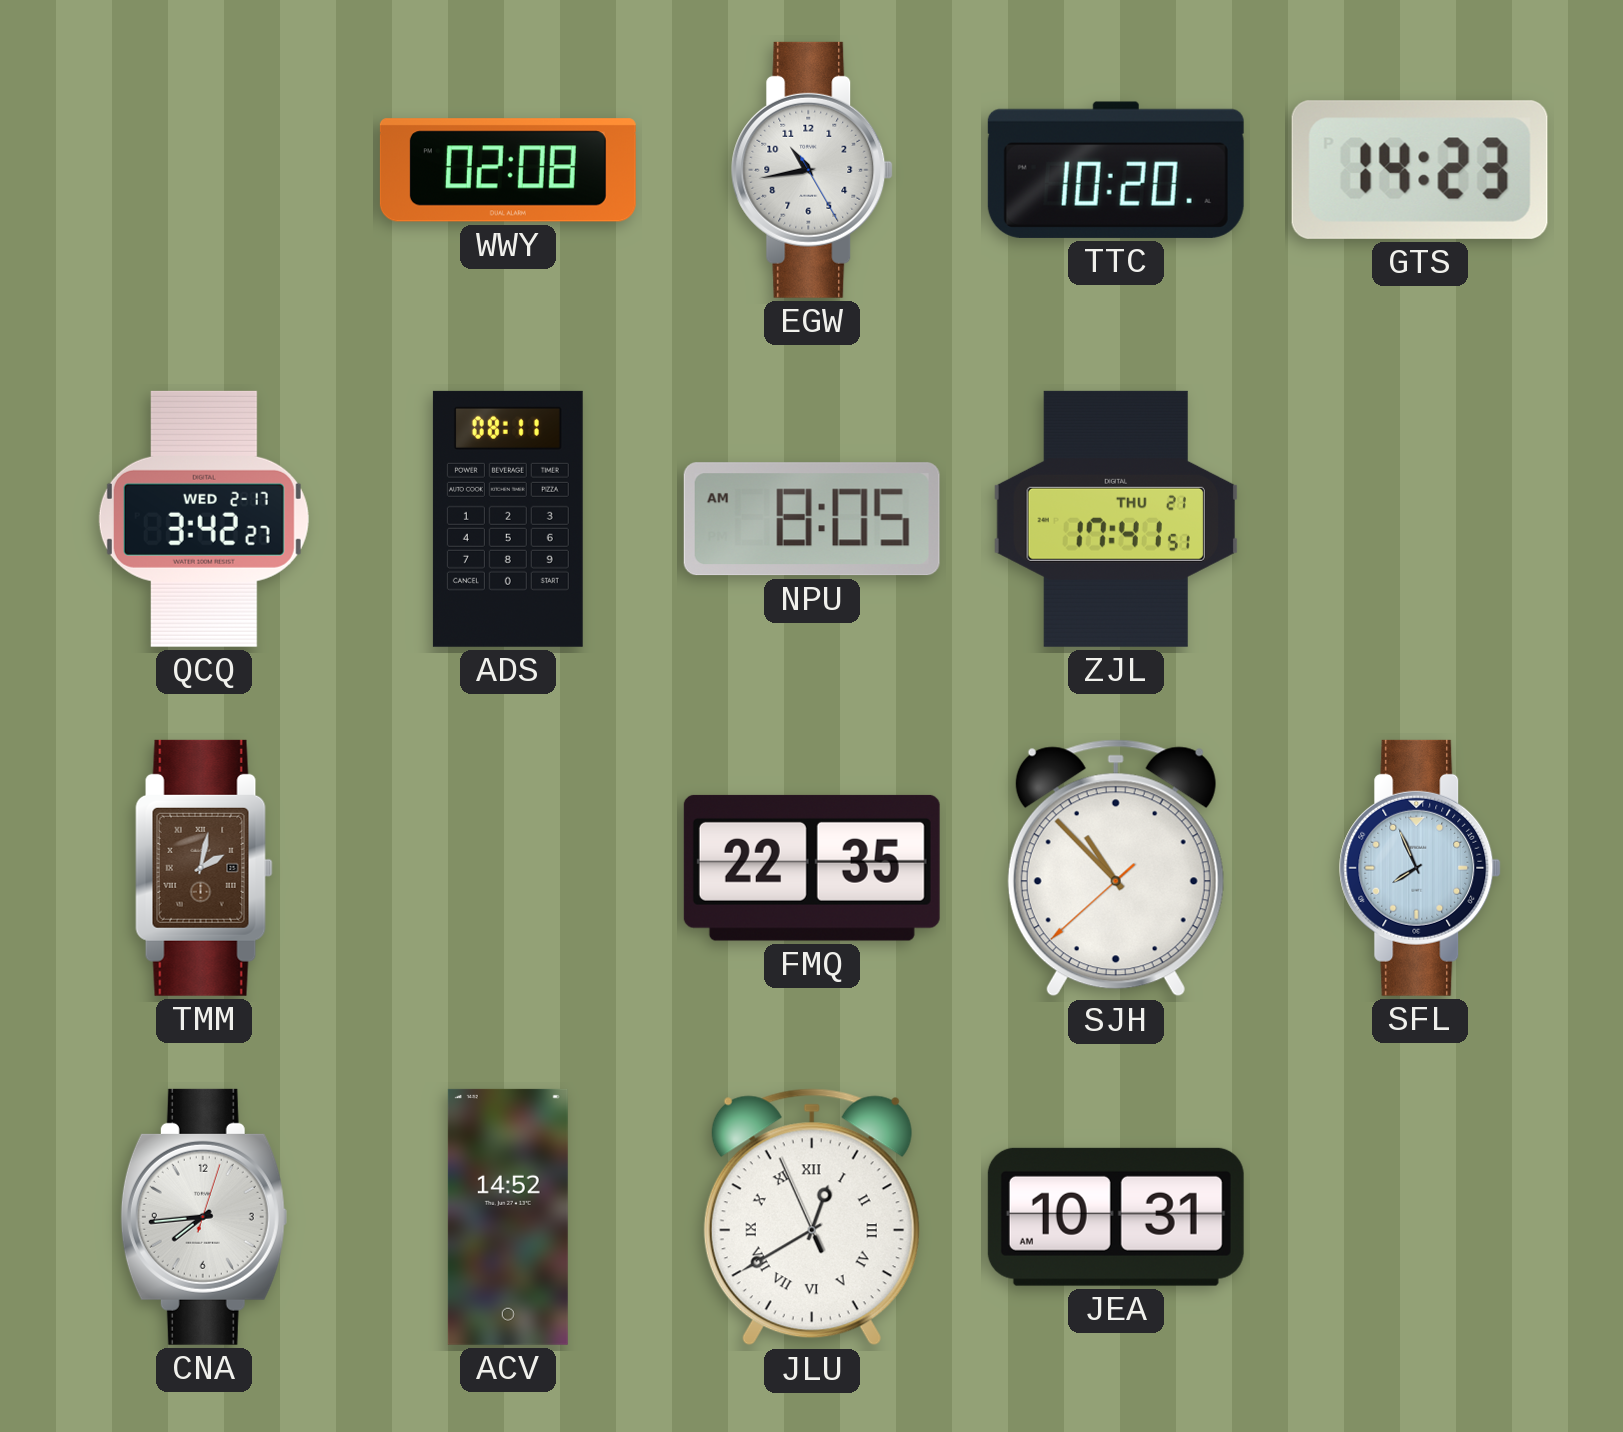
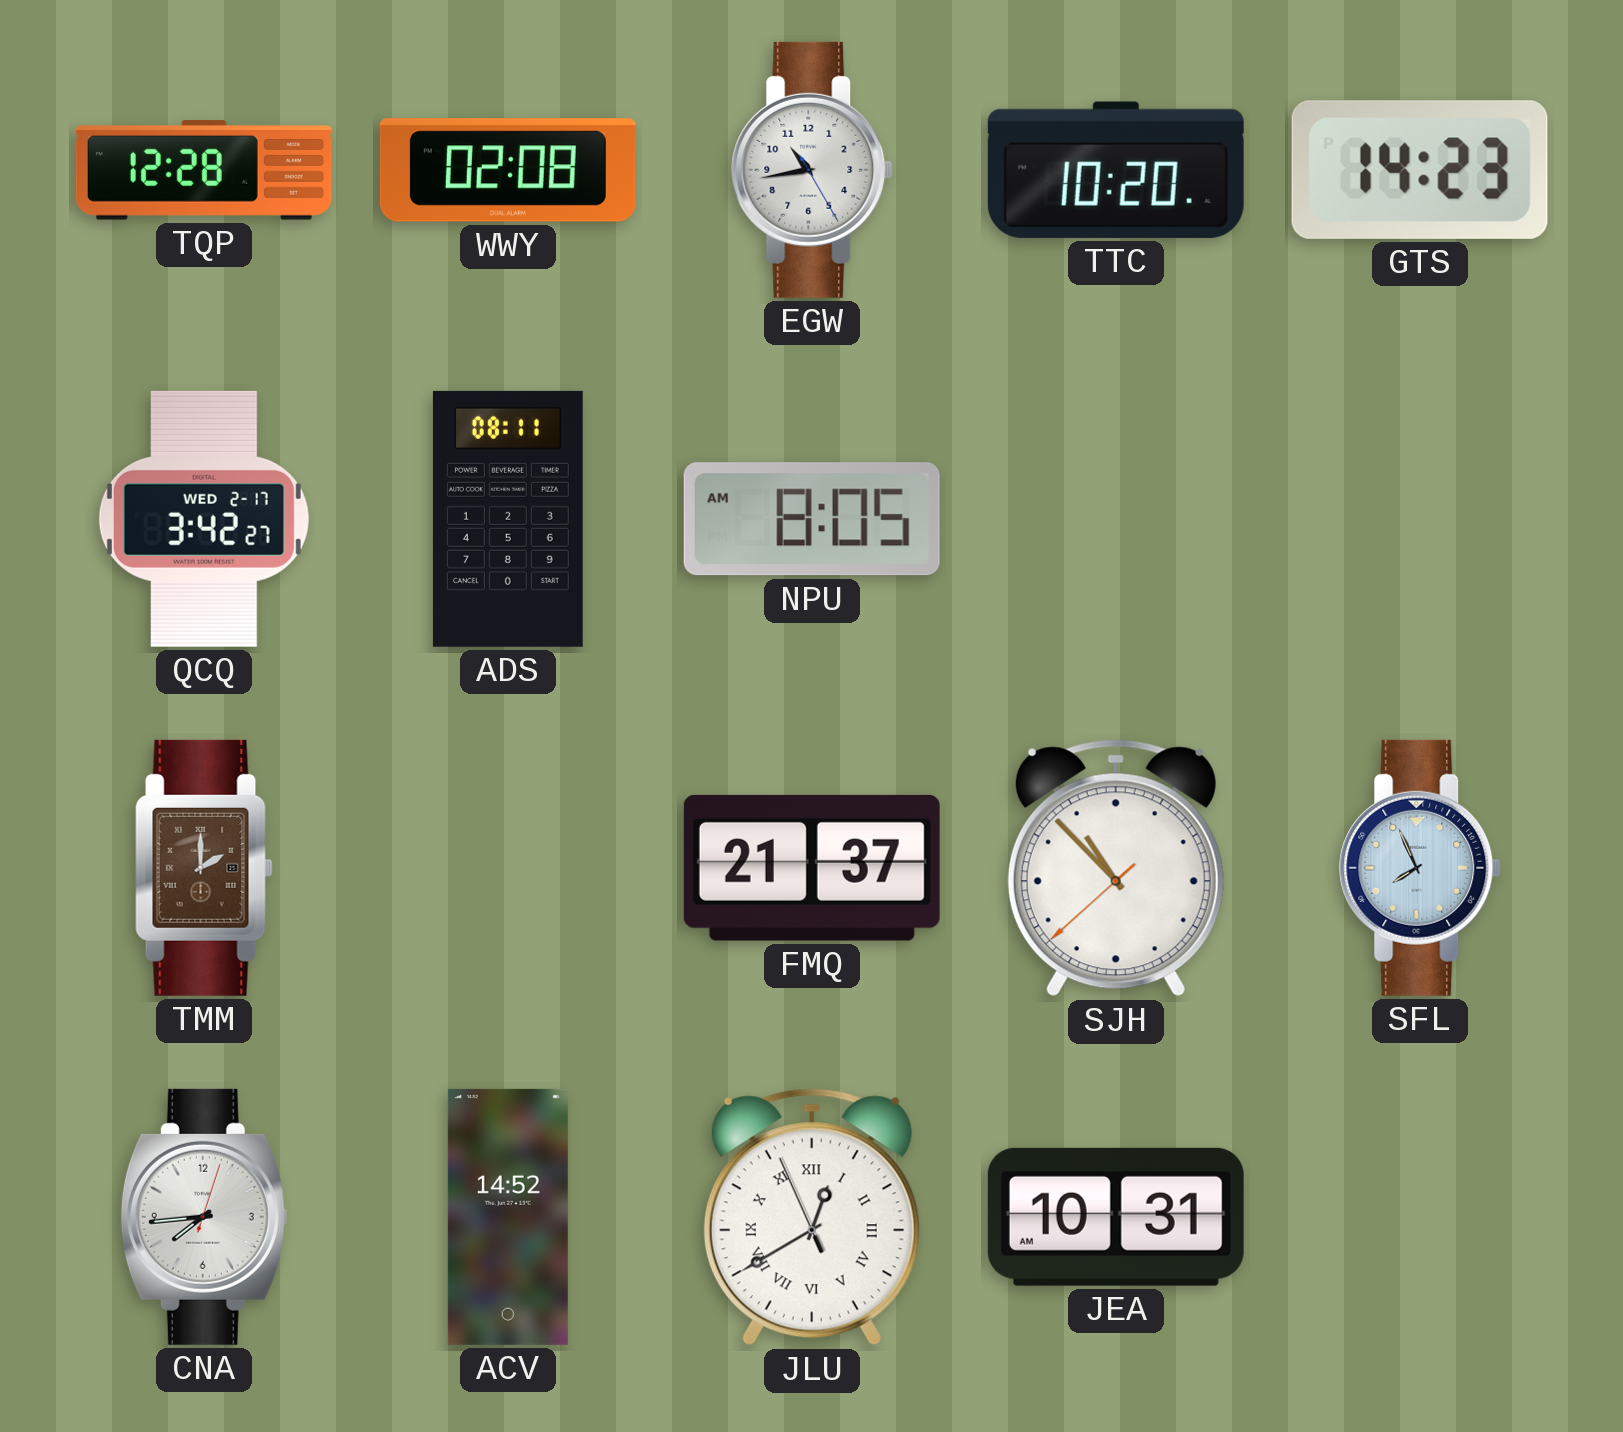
TQP: none -> 12:28
ZJL: 17:41 -> none
TMM: 2:02 -> 2:00
FMQ: 22:35 -> 21:37
